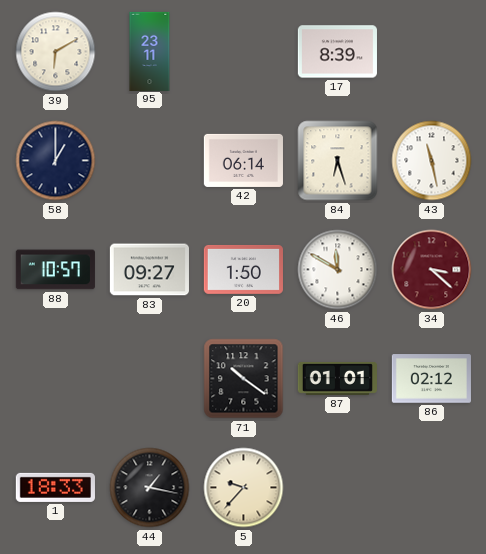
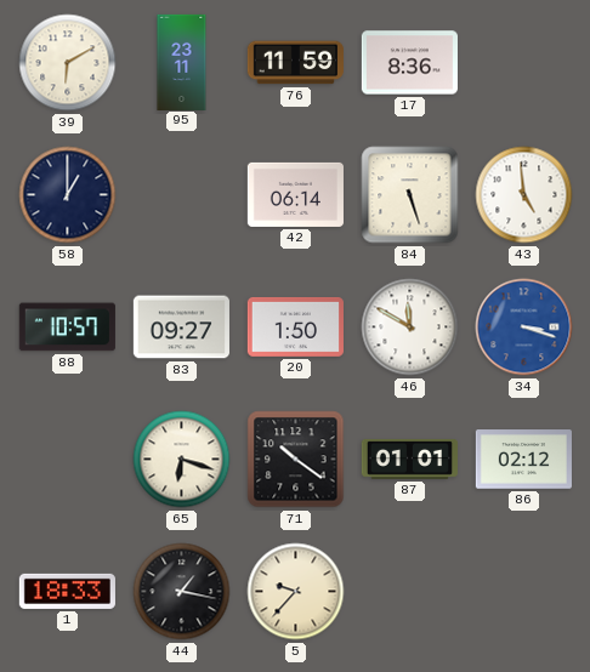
76: none -> 11:59
17: 8:39 -> 8:36
84: 6:27 -> 5:27
43: 11:28 -> 4:59
34: 3:22 -> 3:18
34 dial: burgundy -> blue
65: none -> 6:18
